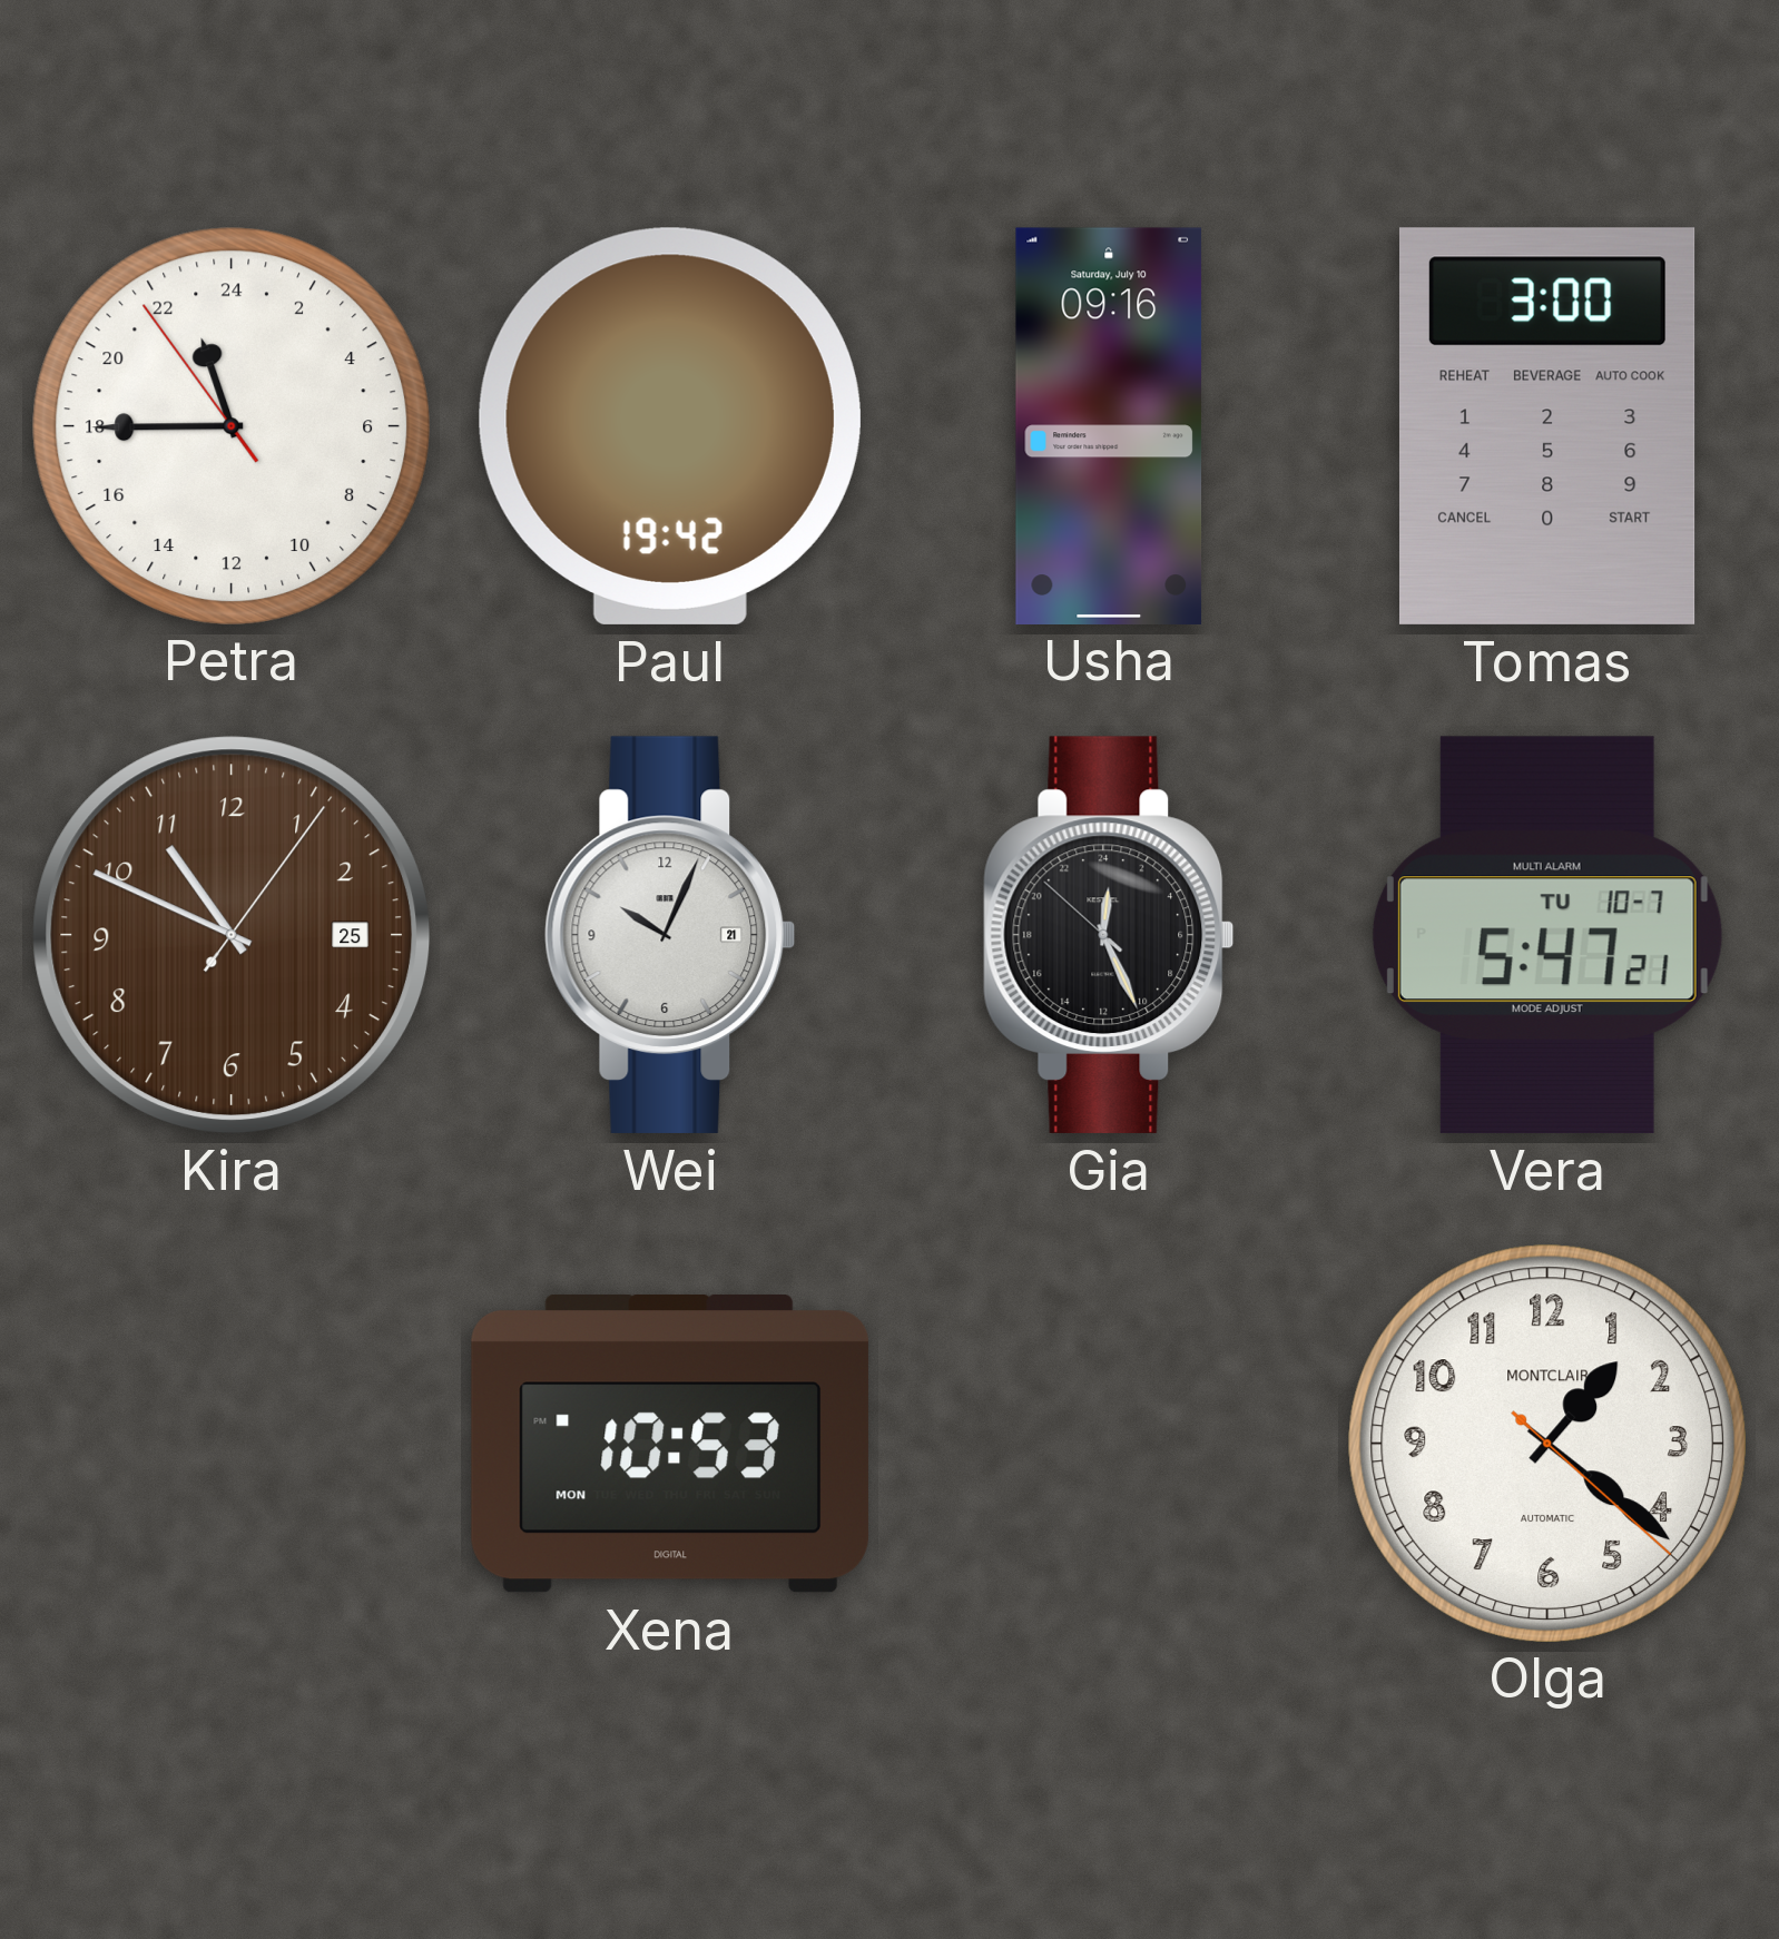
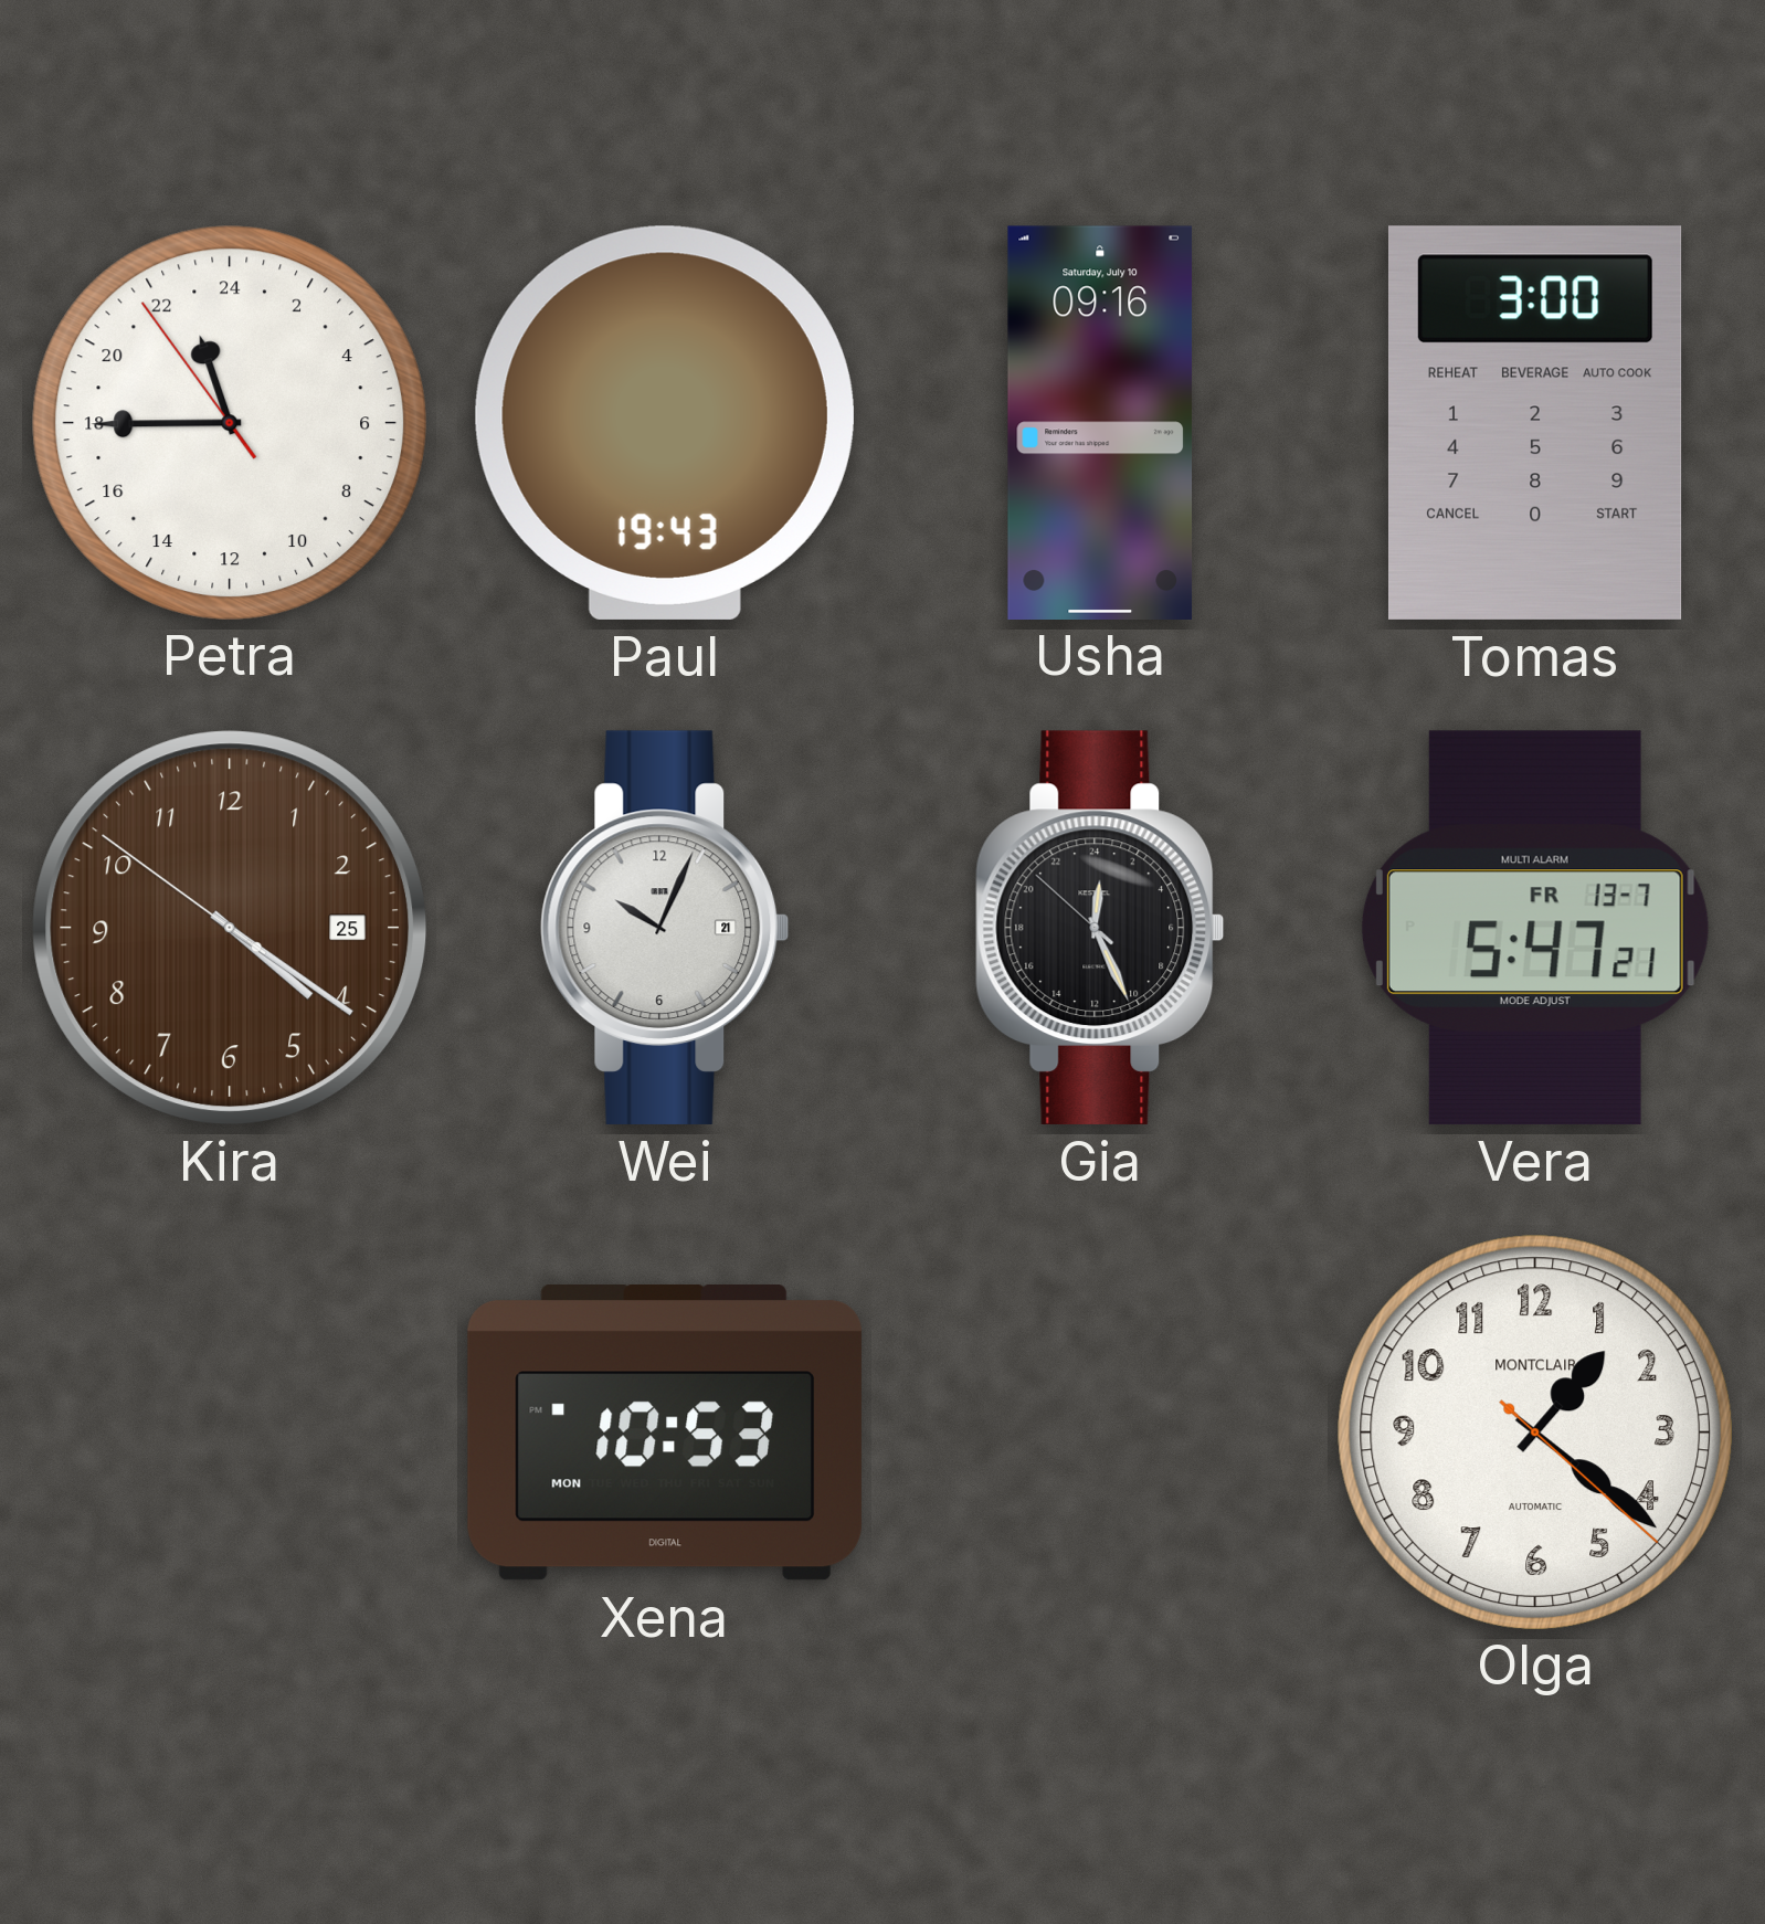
Paul: 19:42 -> 19:43
Kira: 10:49 -> 4:20
Vera date: TU 10-7 -> FR 13-7
